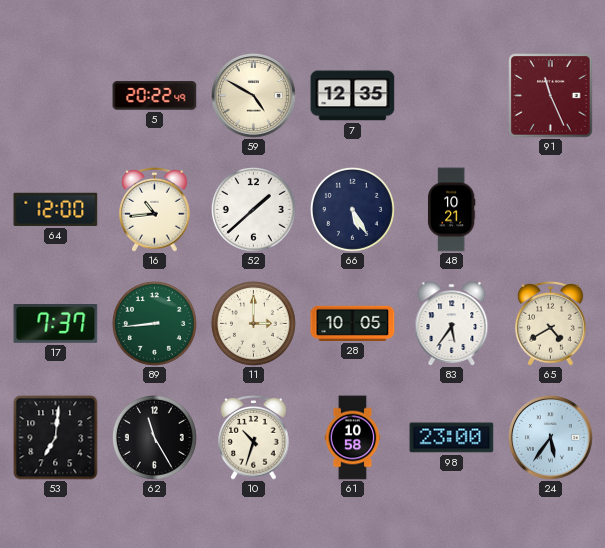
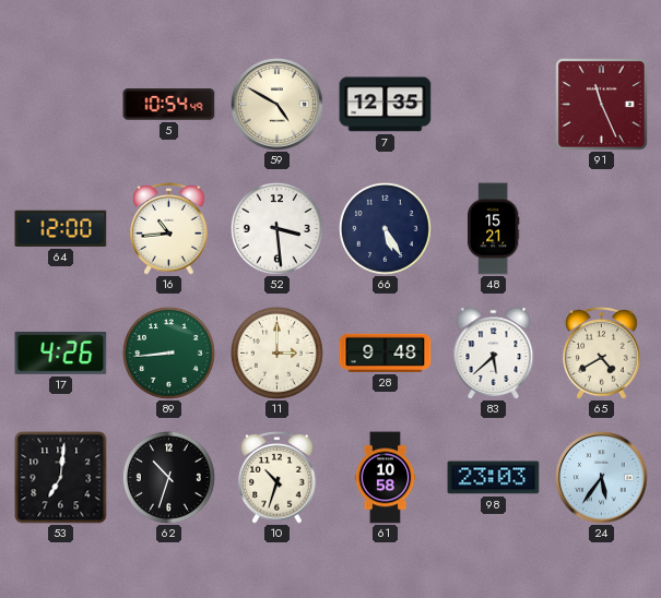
5: 20:22 -> 10:54
52: 1:38 -> 3:29
48: 10:21 -> 15:21
17: 7:37 -> 4:26
28: 10:05 -> 9:48
83: 5:36 -> 5:38
62: 11:25 -> 10:33
98: 23:00 -> 23:03
